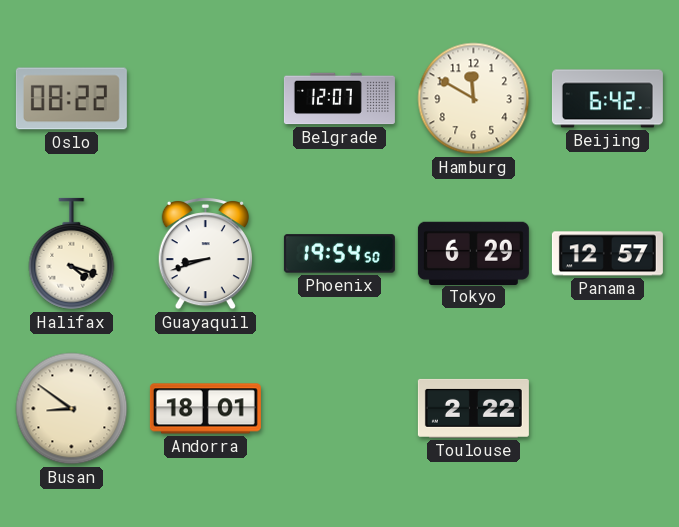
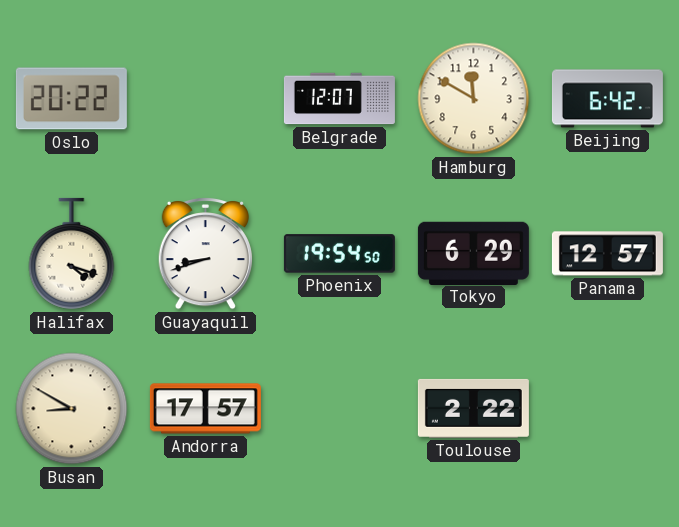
Oslo: 08:22 -> 20:22
Busan: 8:51 -> 8:50
Andorra: 18:01 -> 17:57
